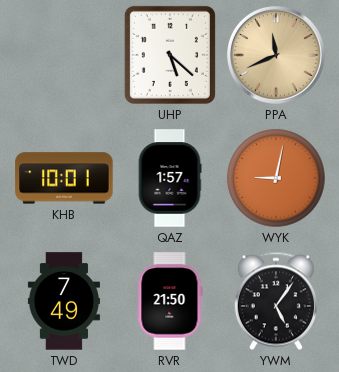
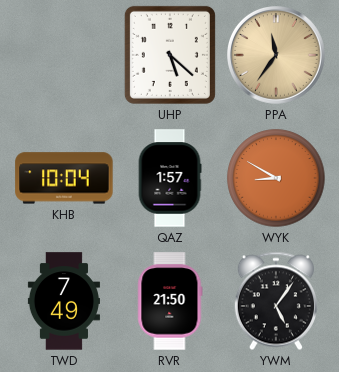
PPA: 11:41 -> 11:36
KHB: 10:01 -> 10:04
WYK: 9:02 -> 8:50
